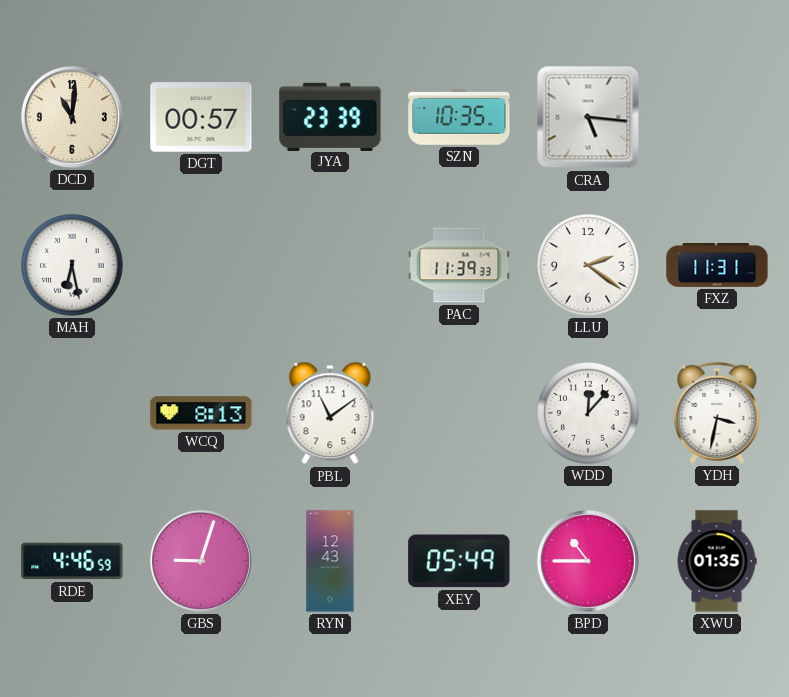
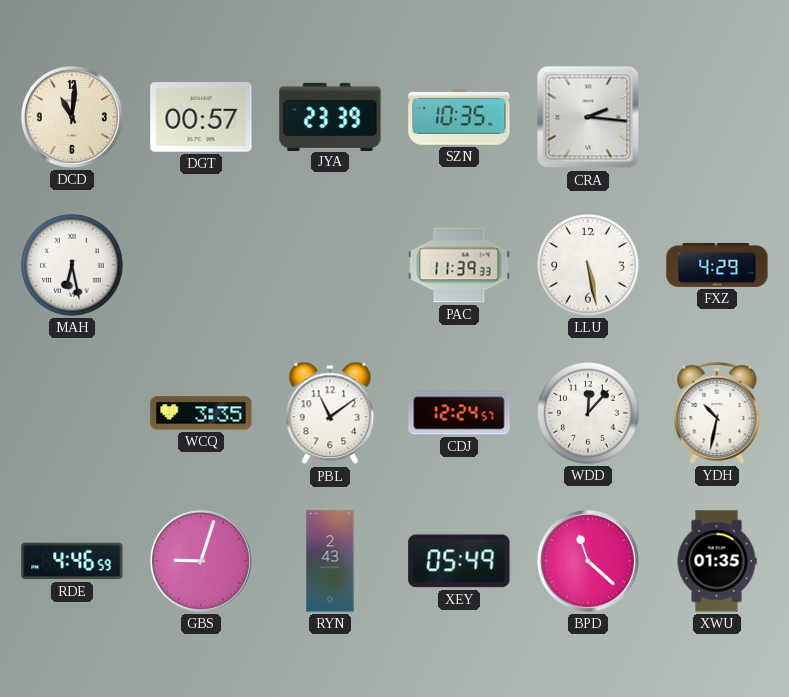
CRA: 5:16 -> 2:16
LLU: 2:21 -> 5:28
FXZ: 11:31 -> 4:29
WCQ: 8:13 -> 3:35
CDJ: none -> 12:24
YDH: 3:32 -> 10:32
RYN: 12:43 -> 2:43
BPD: 10:45 -> 11:22
